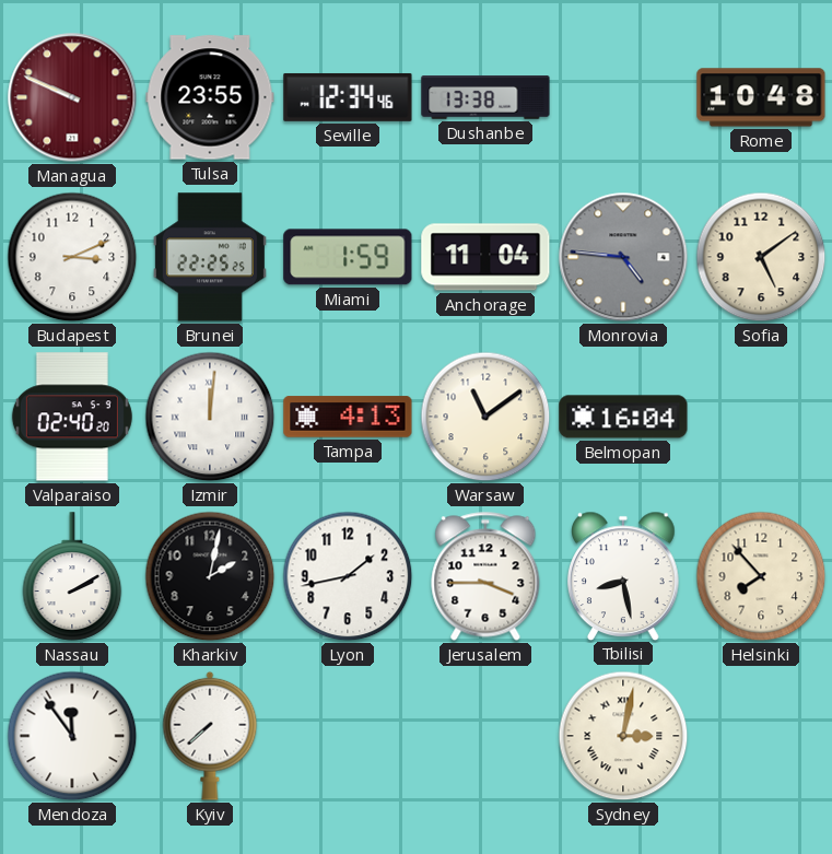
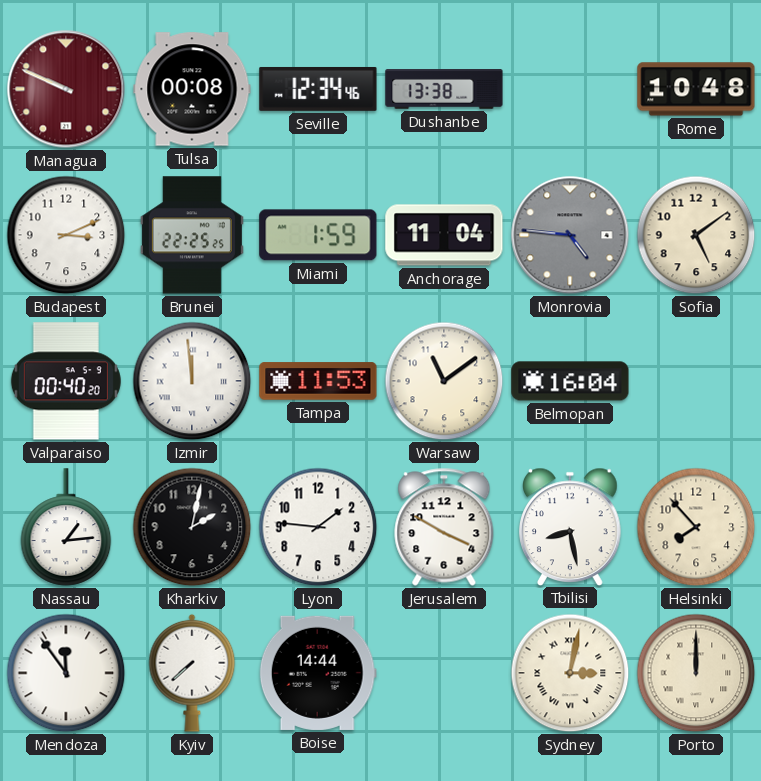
Tulsa: 23:55 -> 00:08
Valparaiso: 02:40 -> 00:40
Izmir: 12:01 -> 11:59
Tampa: 4:13 -> 11:53
Nassau: 2:10 -> 1:14
Lyon: 1:43 -> 1:46
Jerusalem: 3:45 -> 3:50
Boise: none -> 14:44
Porto: none -> 12:00
